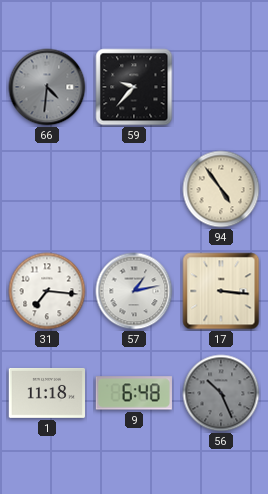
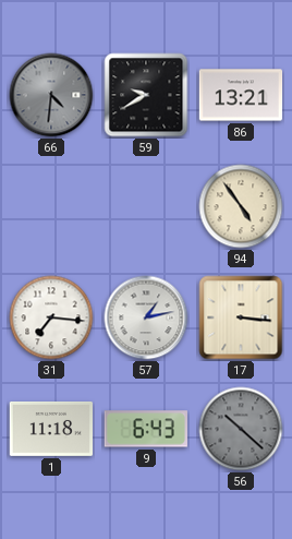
59: 9:37 -> 9:40
86: none -> 13:21
9: 6:48 -> 6:43
56: 10:26 -> 10:22
